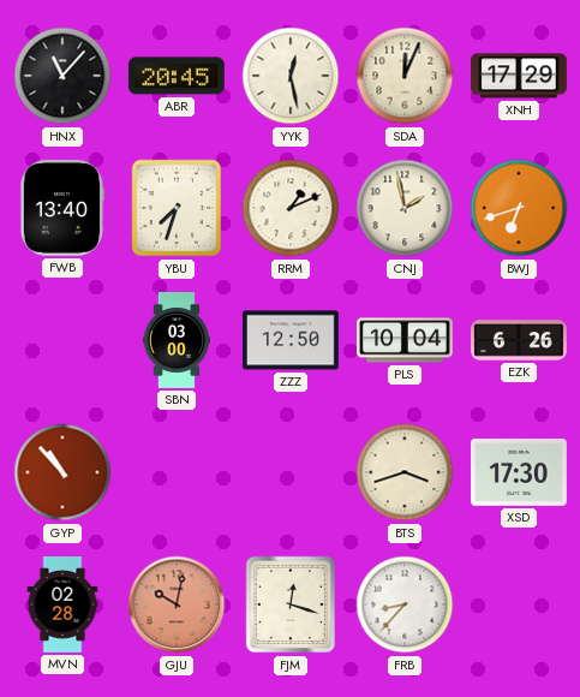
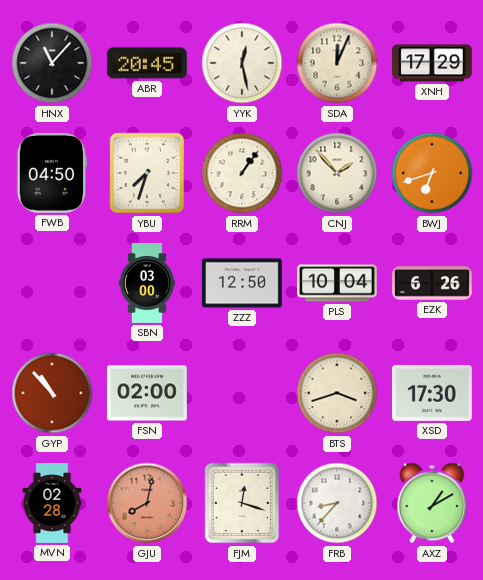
FWB: 13:40 -> 04:50
RRM: 1:11 -> 1:06
CNJ: 1:58 -> 1:53
FSN: none -> 02:00
GJU: 10:02 -> 8:02
AXZ: none -> 1:10
